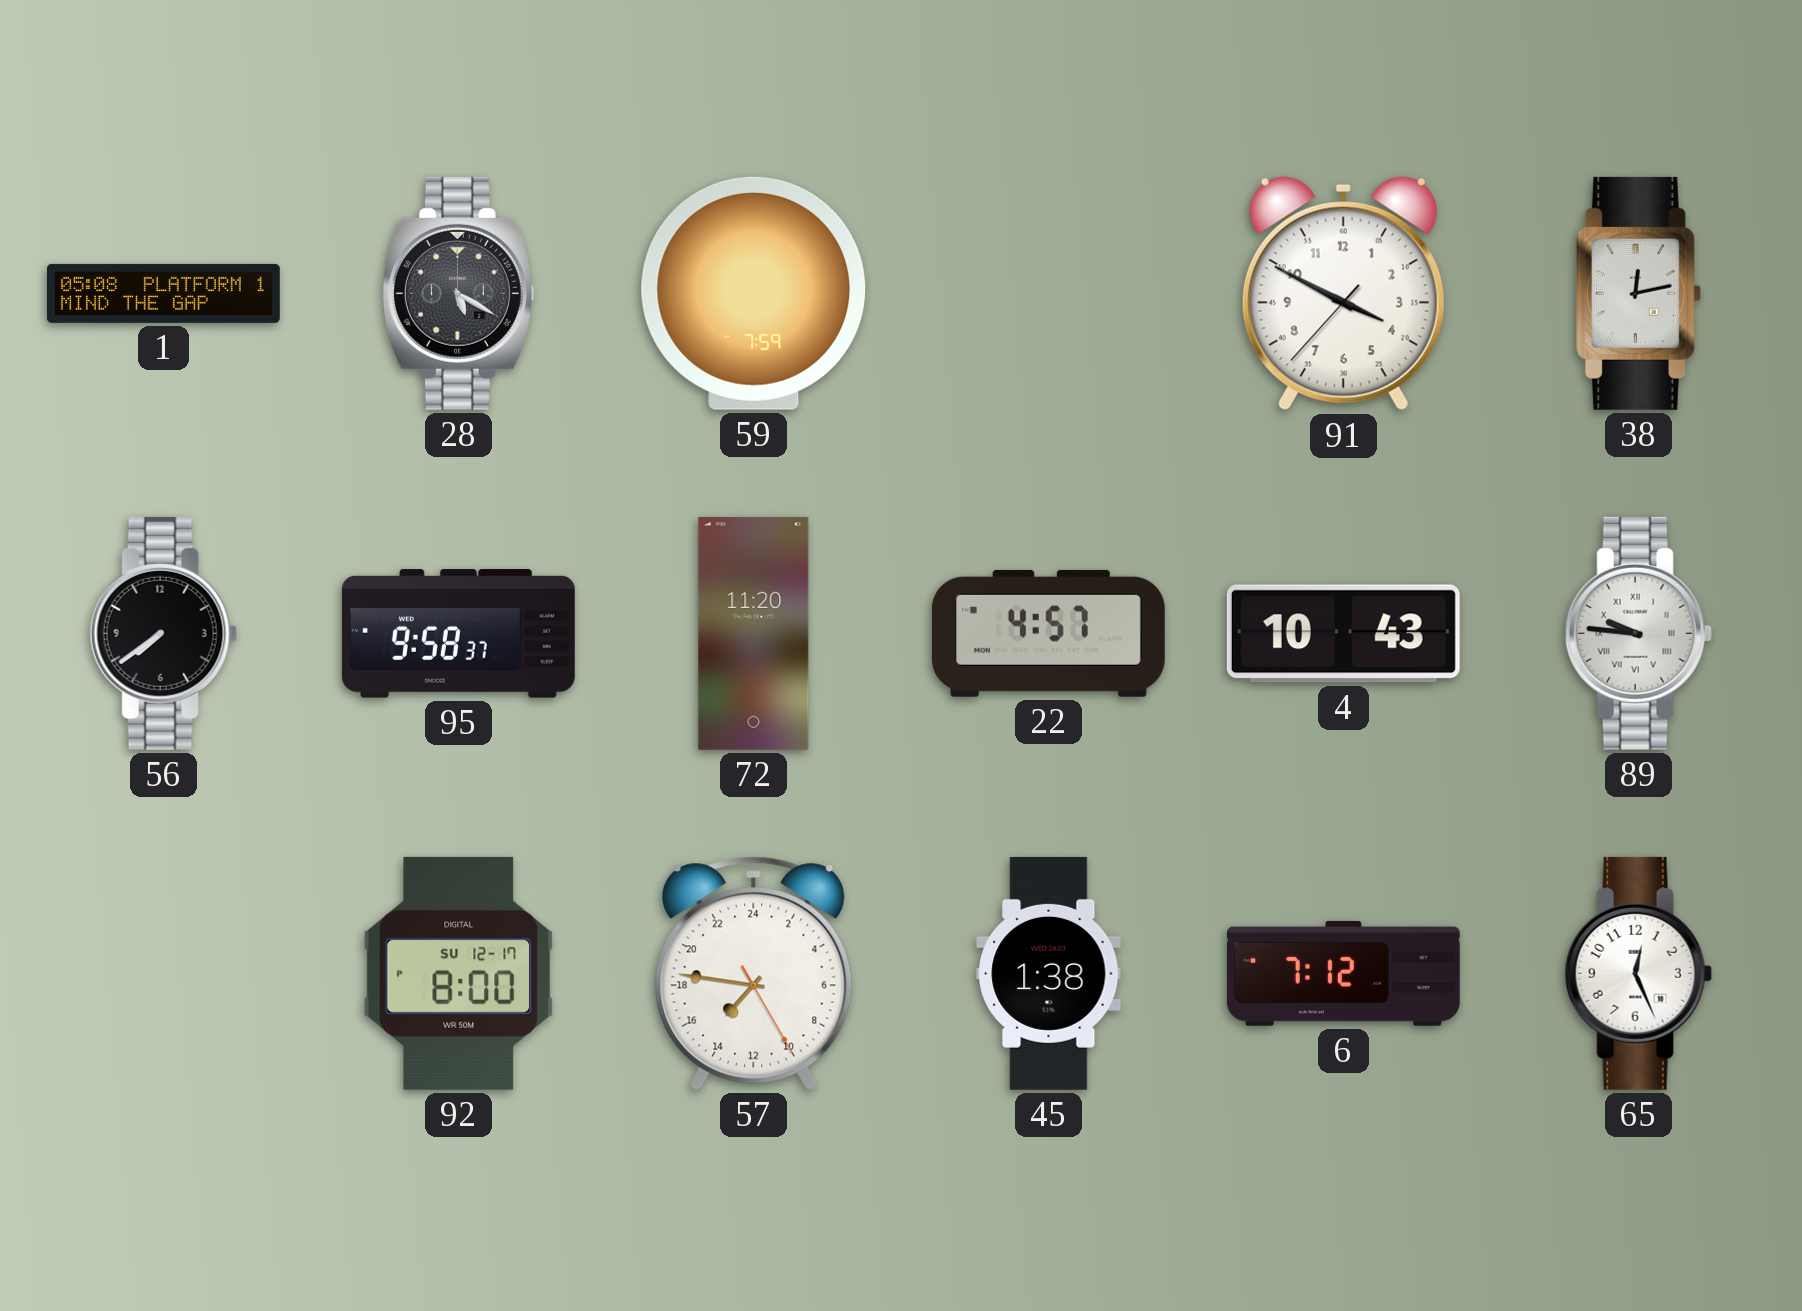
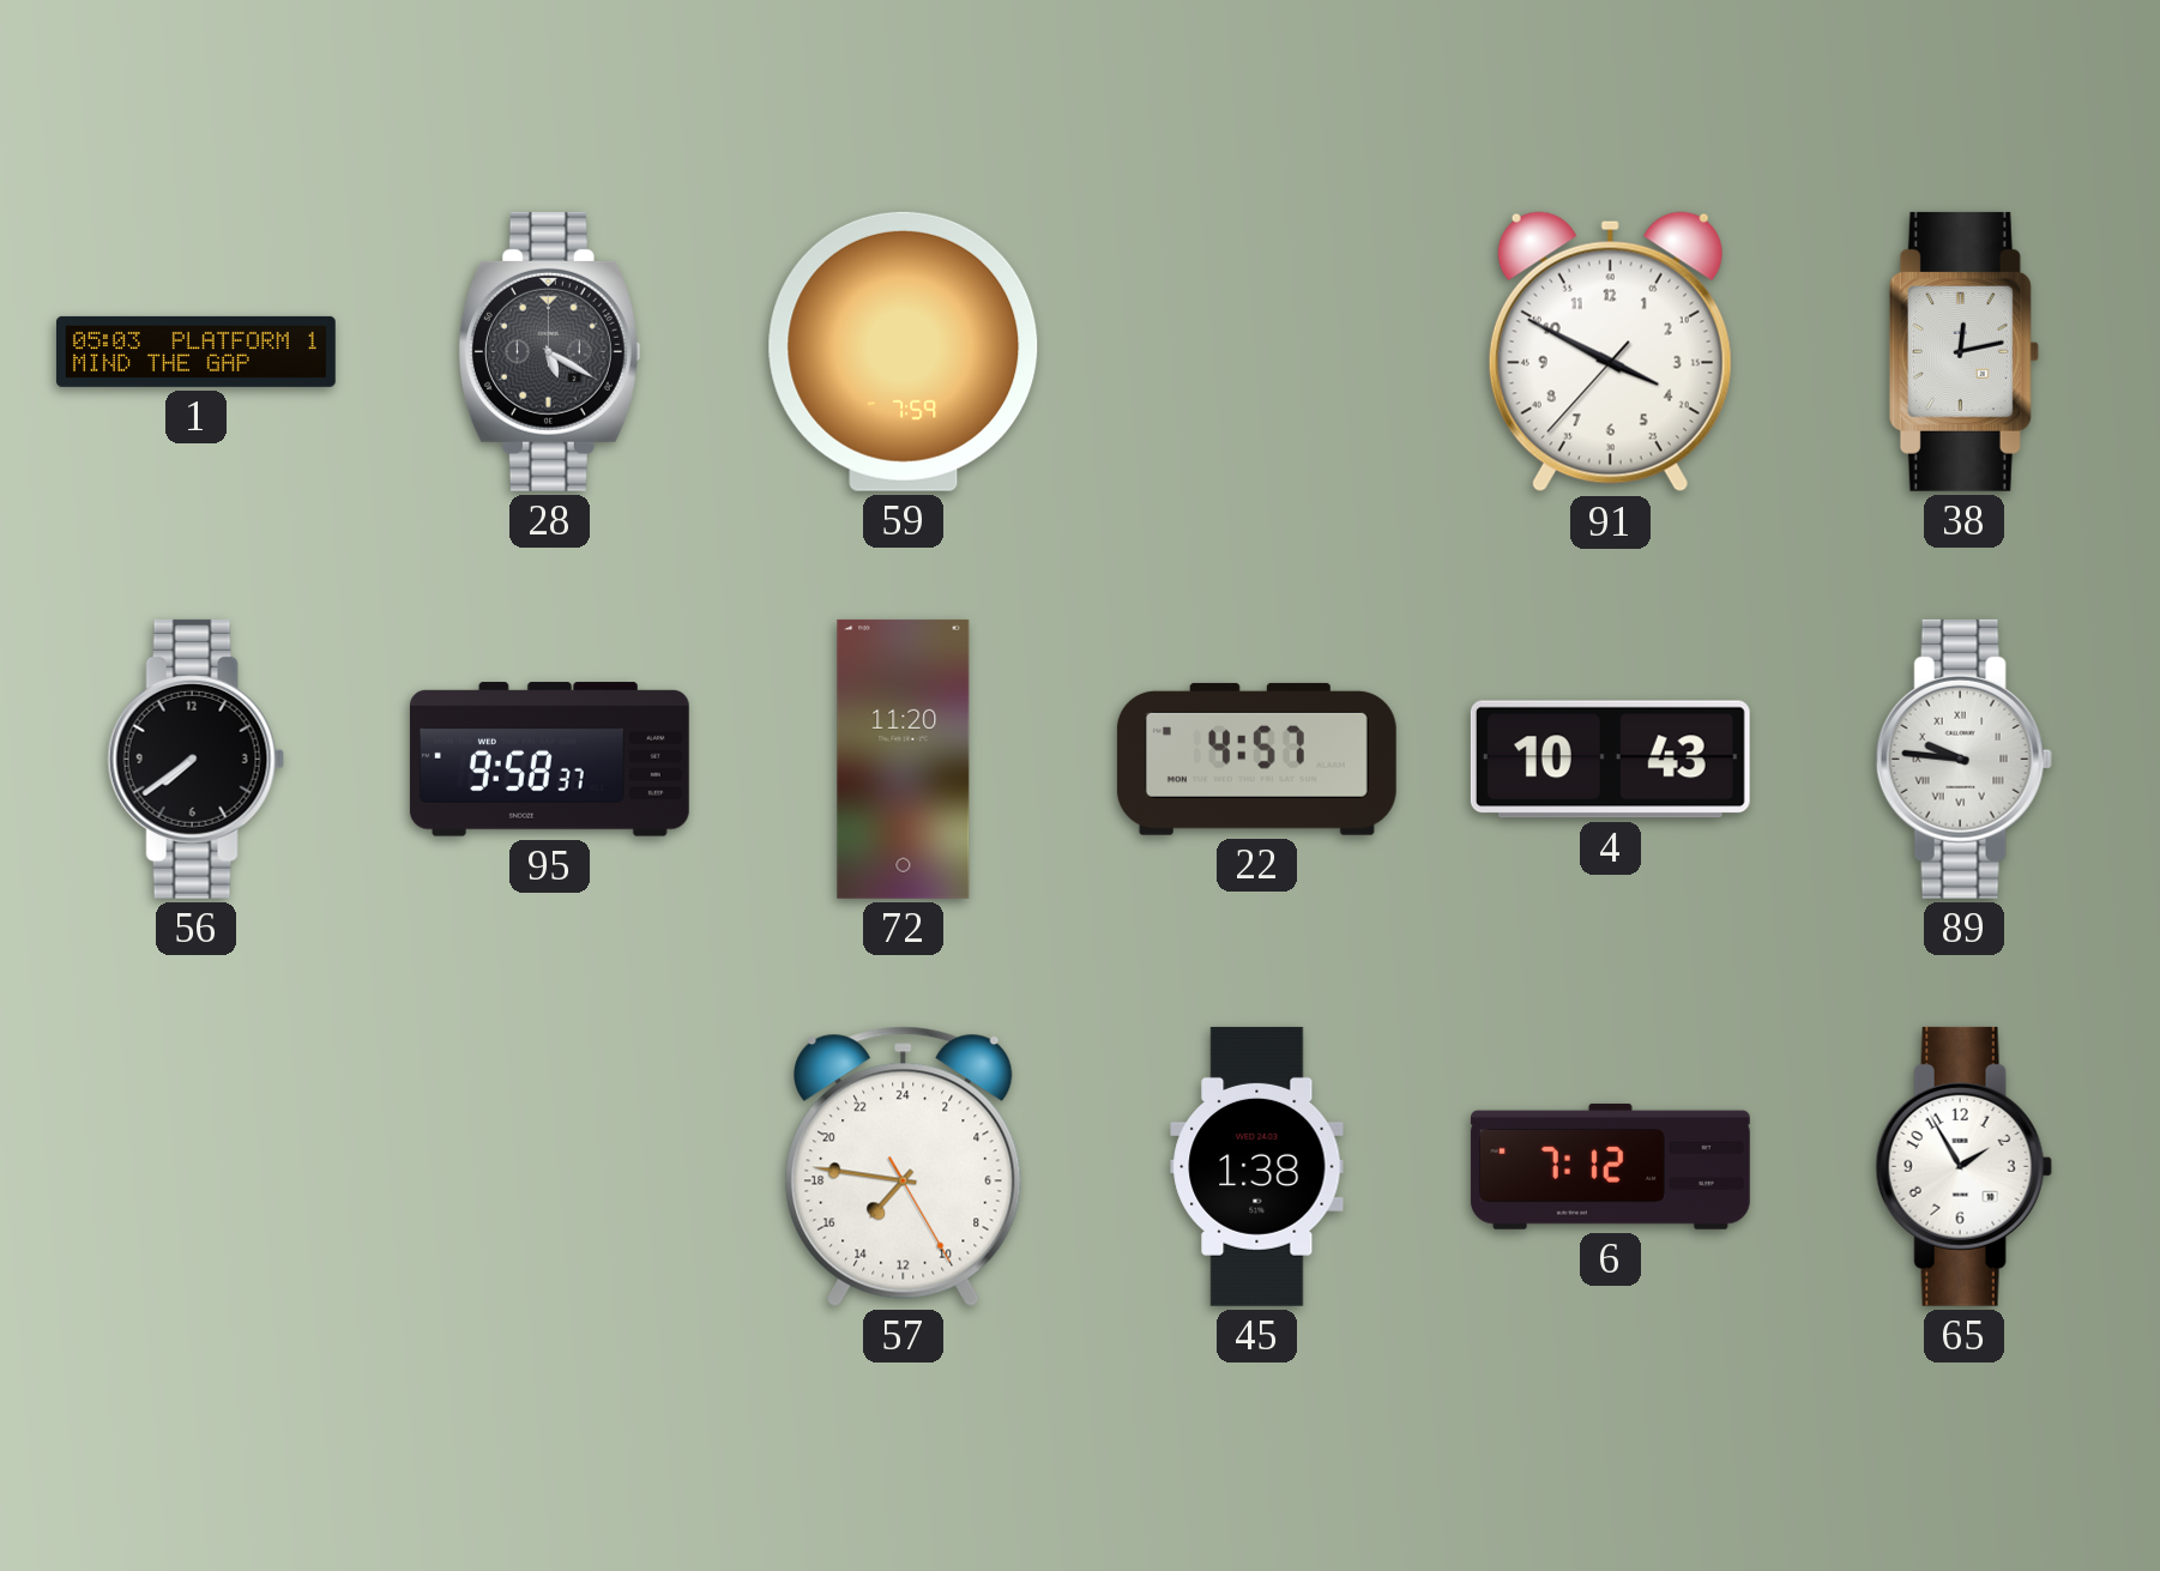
1: 05:08 -> 05:03
92: 8:00 -> none
65: 12:26 -> 1:55
